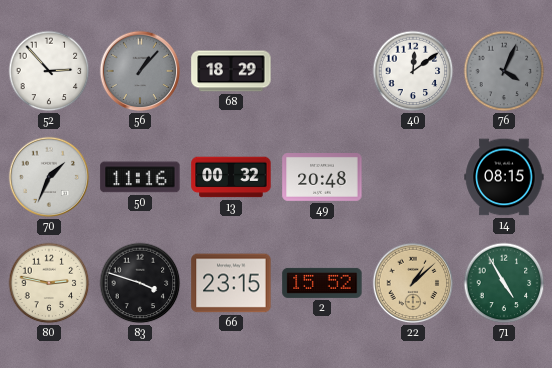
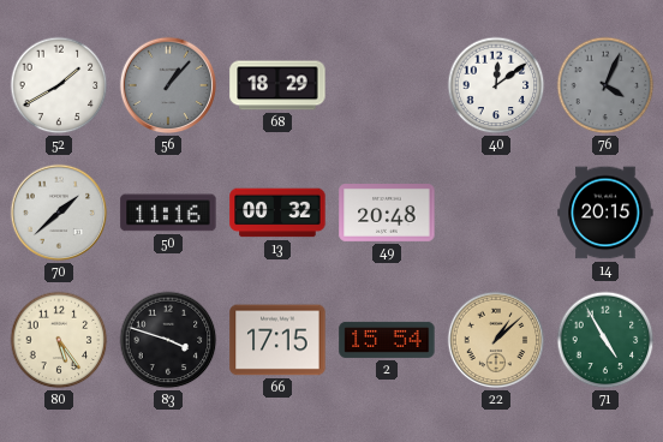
52: 2:53 -> 1:40
70: 1:34 -> 1:38
14: 08:15 -> 20:15
80: 2:47 -> 5:24
66: 23:15 -> 17:15
2: 15:52 -> 15:54
